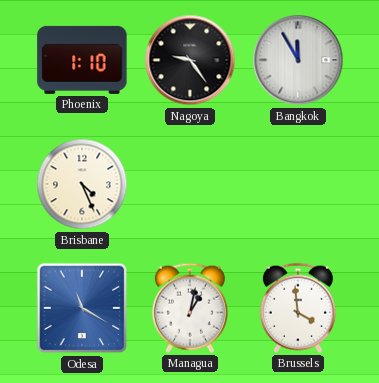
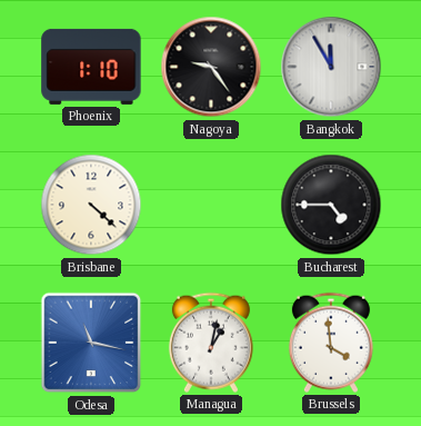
Brisbane: 4:26 -> 4:22
Bucharest: none -> 4:45
Odesa: 11:20 -> 11:17
